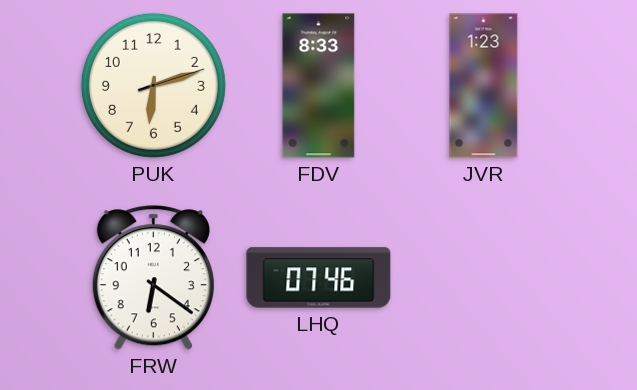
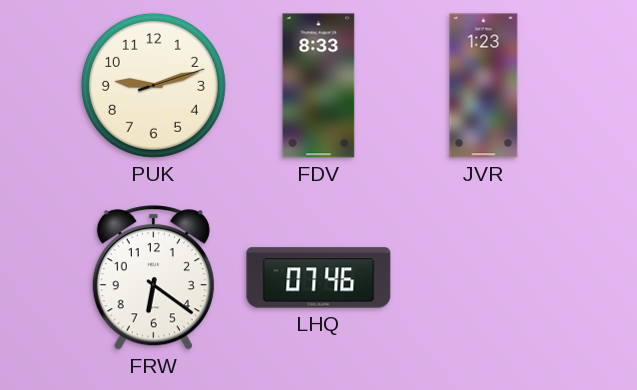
PUK: 6:12 -> 9:12
